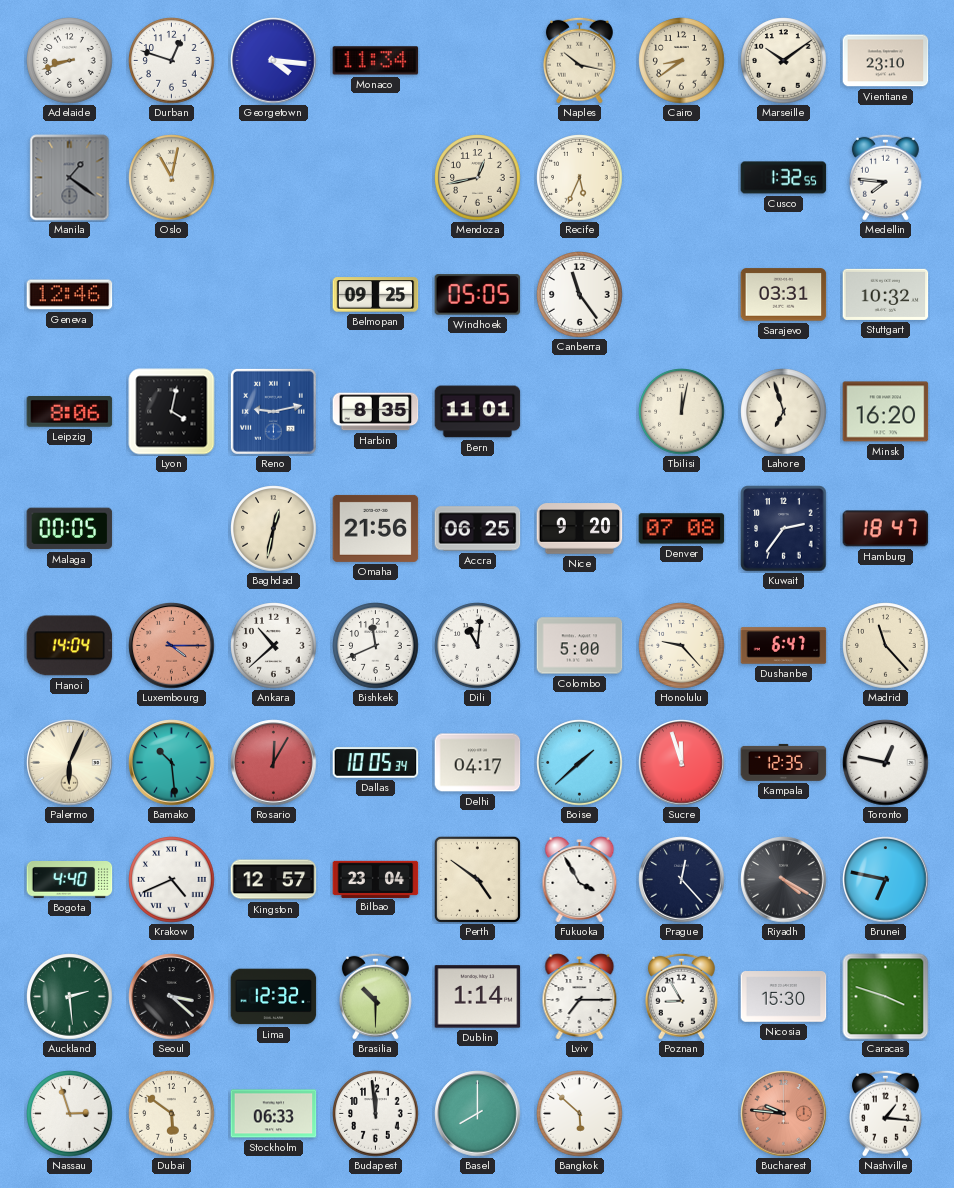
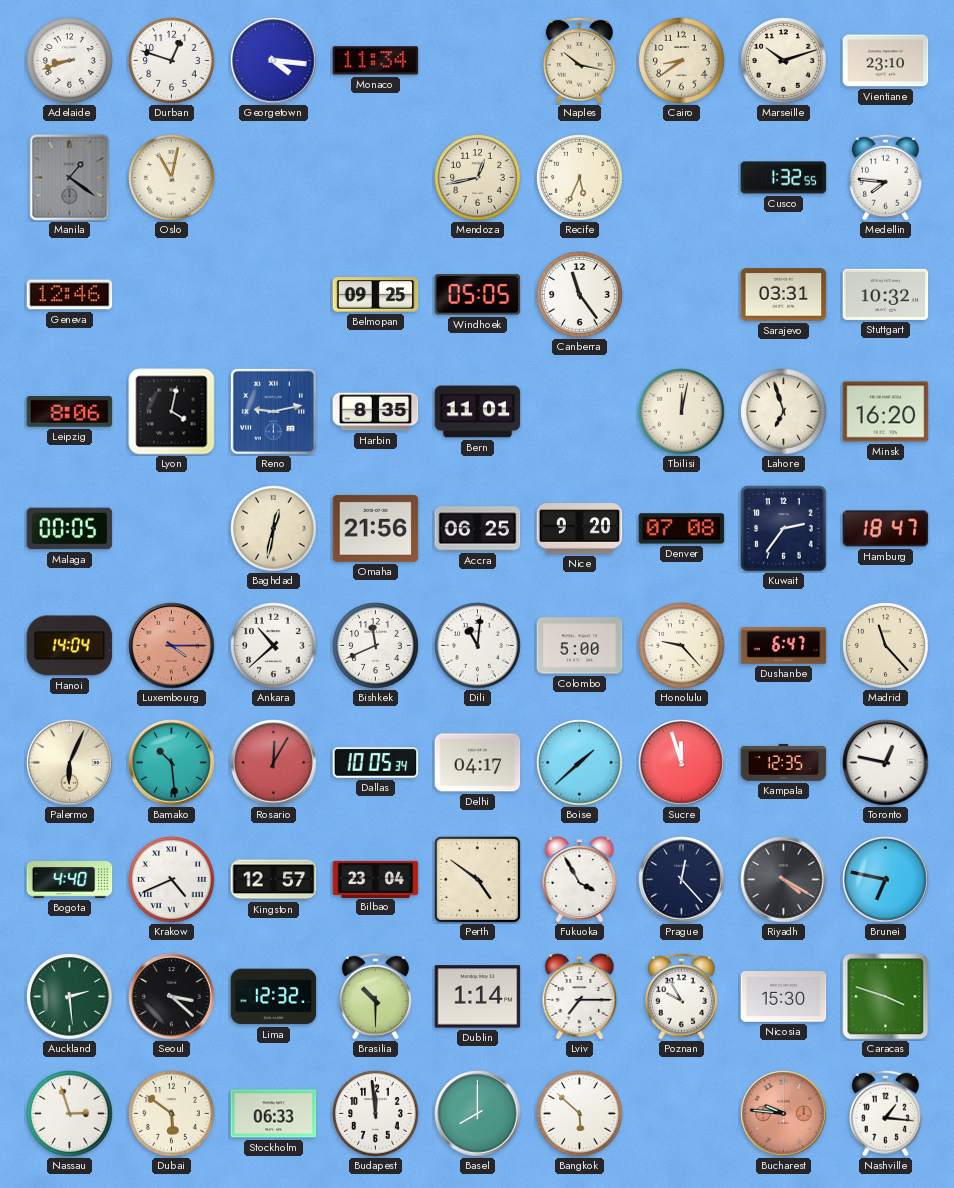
Marseille: 10:09 -> 10:12
Poznan: 8:55 -> 9:55
